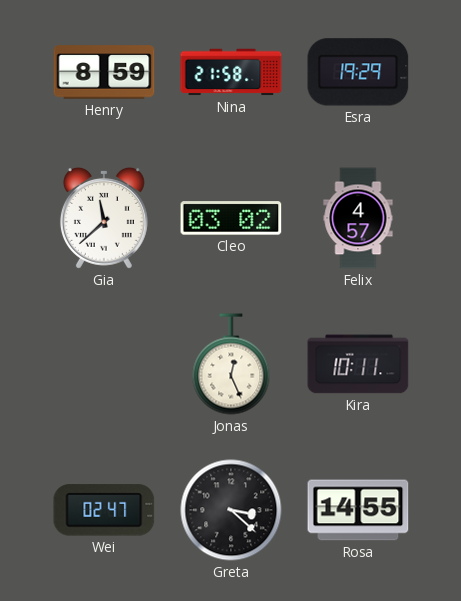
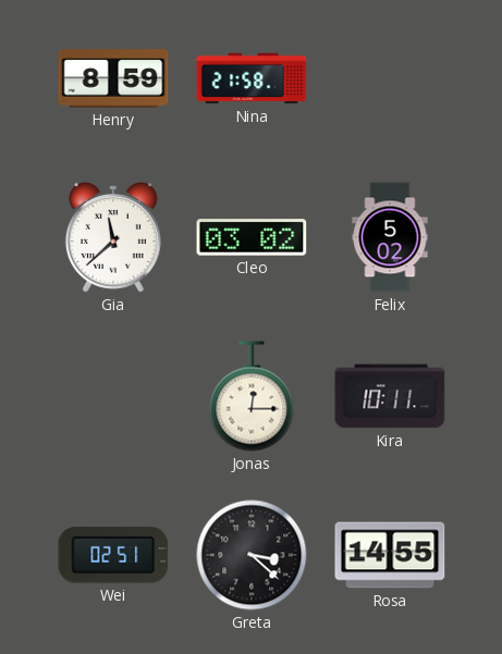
Esra: 19:29 -> none
Felix: 4:57 -> 5:02
Jonas: 12:26 -> 12:15
Wei: 02:47 -> 02:51
